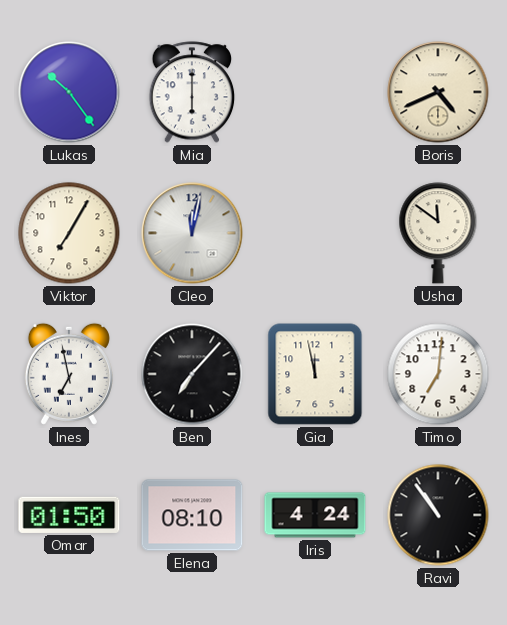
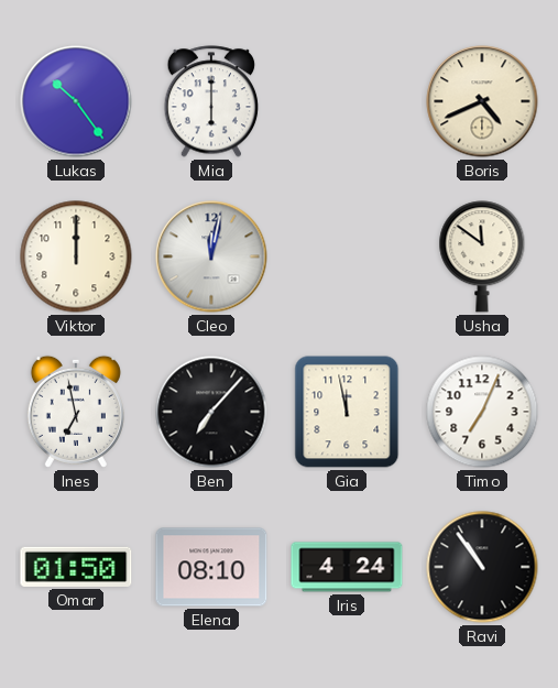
Viktor: 7:05 -> 12:00
Timo: 7:01 -> 7:04
